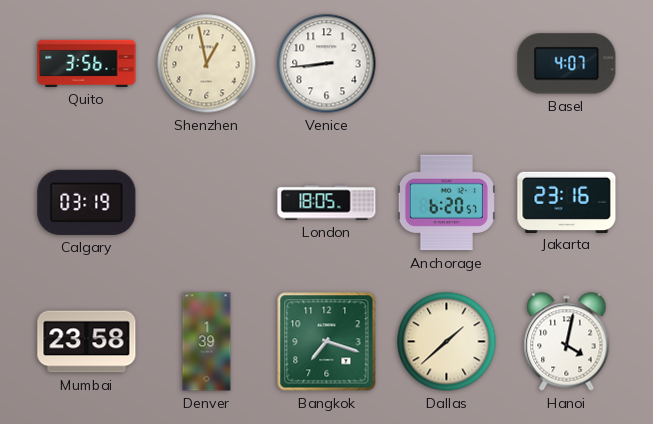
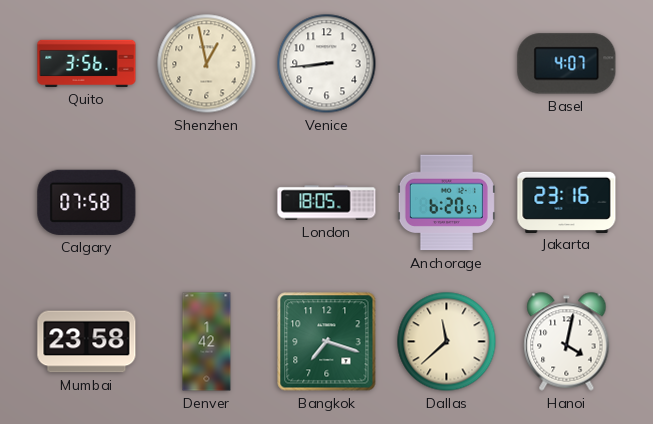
Calgary: 03:19 -> 07:58
Denver: 1:39 -> 1:42
Dallas: 1:38 -> 11:38
